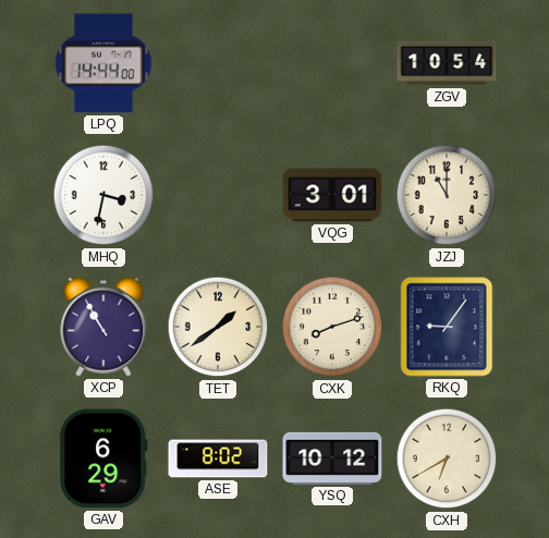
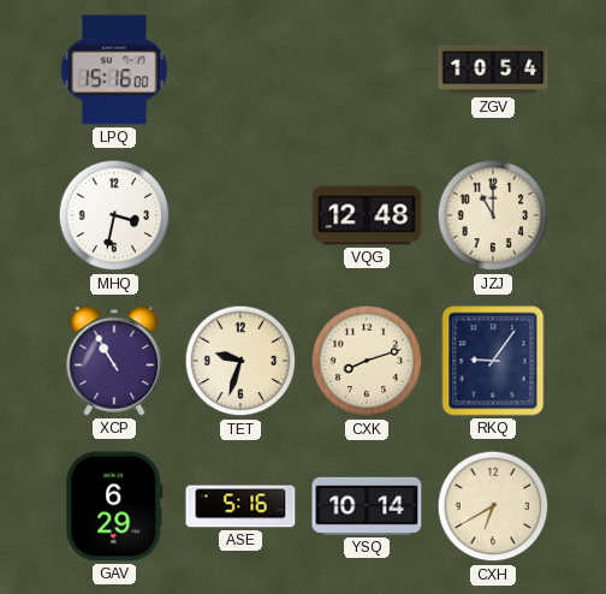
LPQ: 14:44 -> 15:16
VQG: 3:01 -> 12:48
TET: 1:39 -> 9:33
ASE: 8:02 -> 5:16
YSQ: 10:12 -> 10:14
